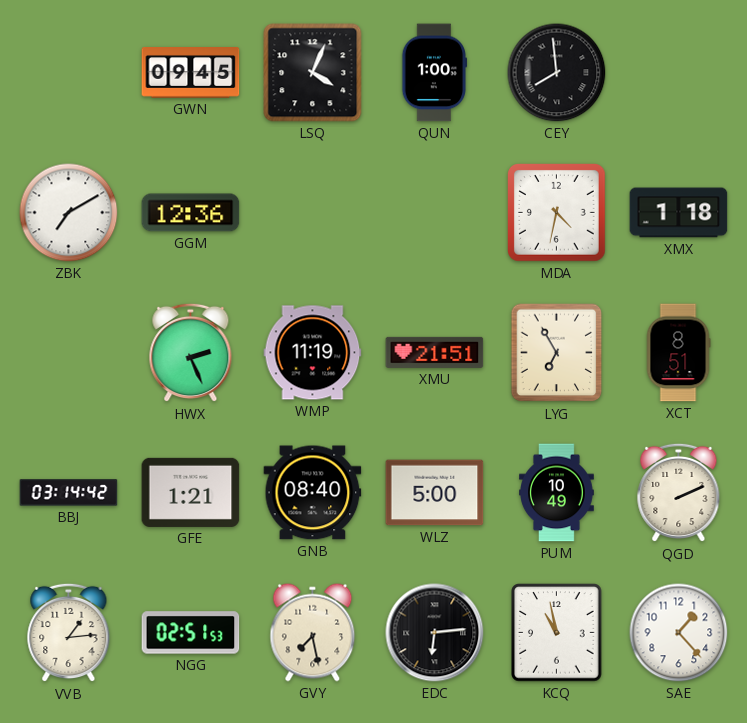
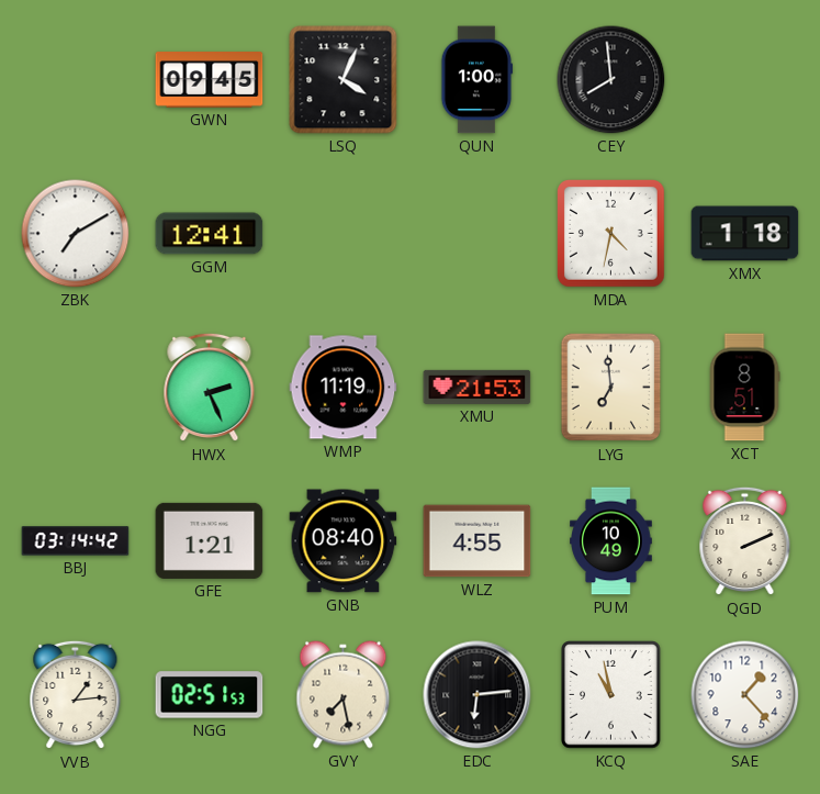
GGM: 12:36 -> 12:41
XMU: 21:51 -> 21:53
LYG: 6:55 -> 6:59
WLZ: 5:00 -> 4:55
